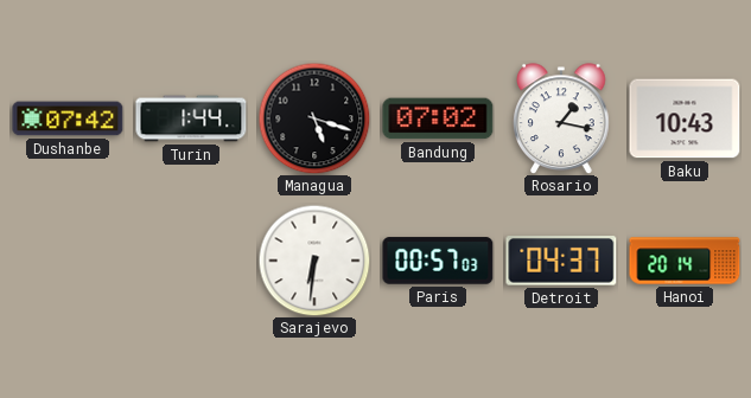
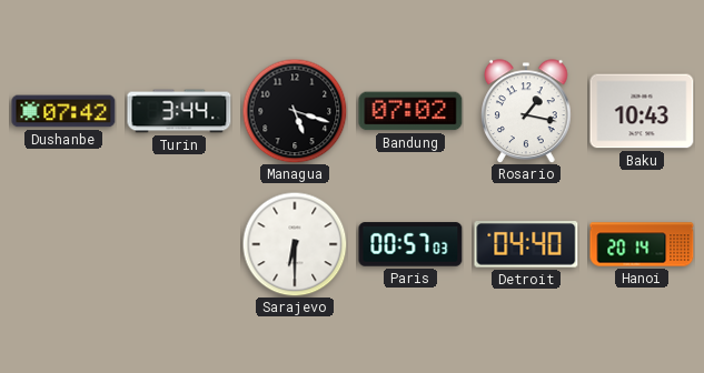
Turin: 1:44 -> 3:44
Sarajevo: 6:31 -> 6:30
Detroit: 04:37 -> 04:40
